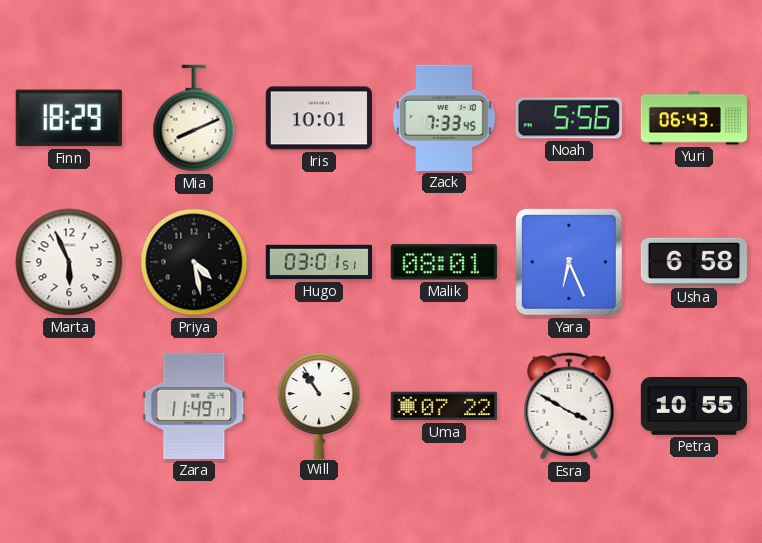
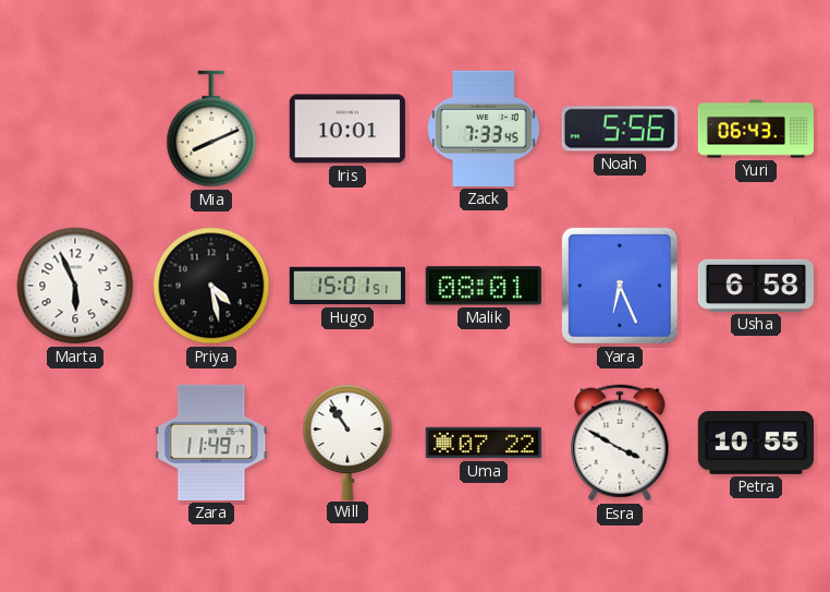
Finn: 18:29 -> none
Hugo: 03:01 -> 15:01
